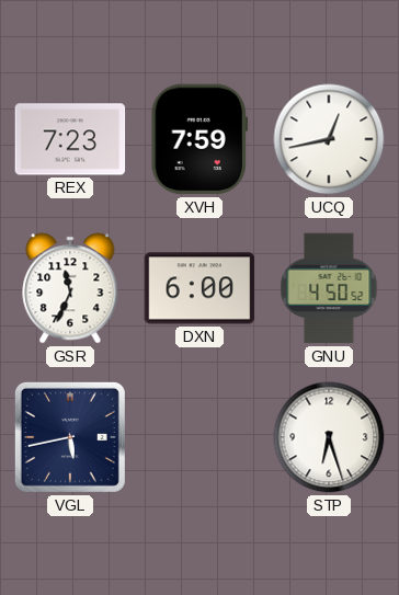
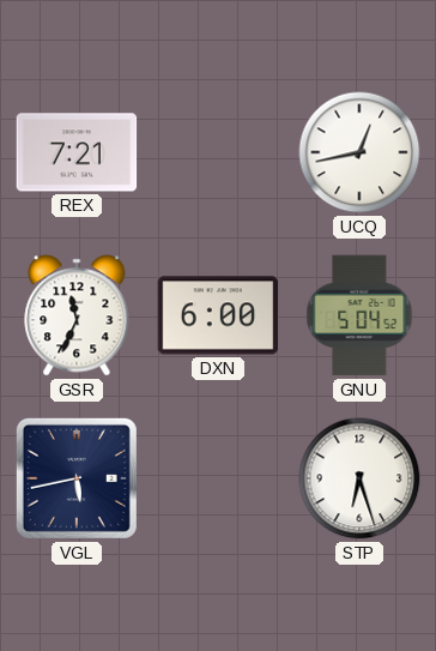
REX: 7:23 -> 7:21
XVH: 7:59 -> none
GNU: 4:50 -> 5:04
